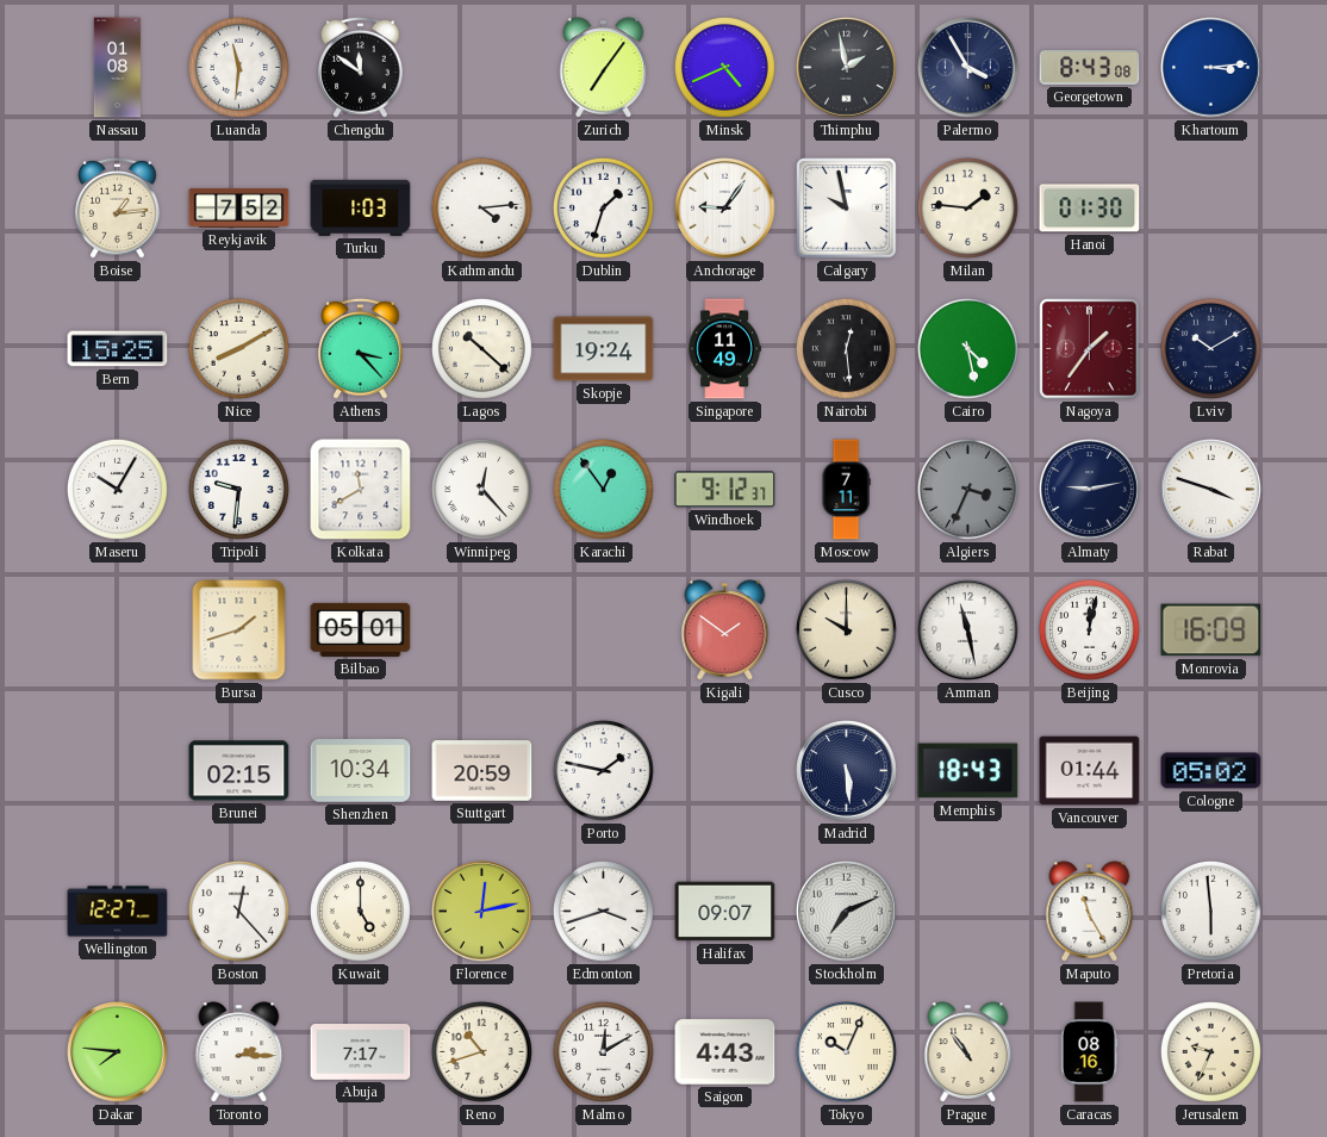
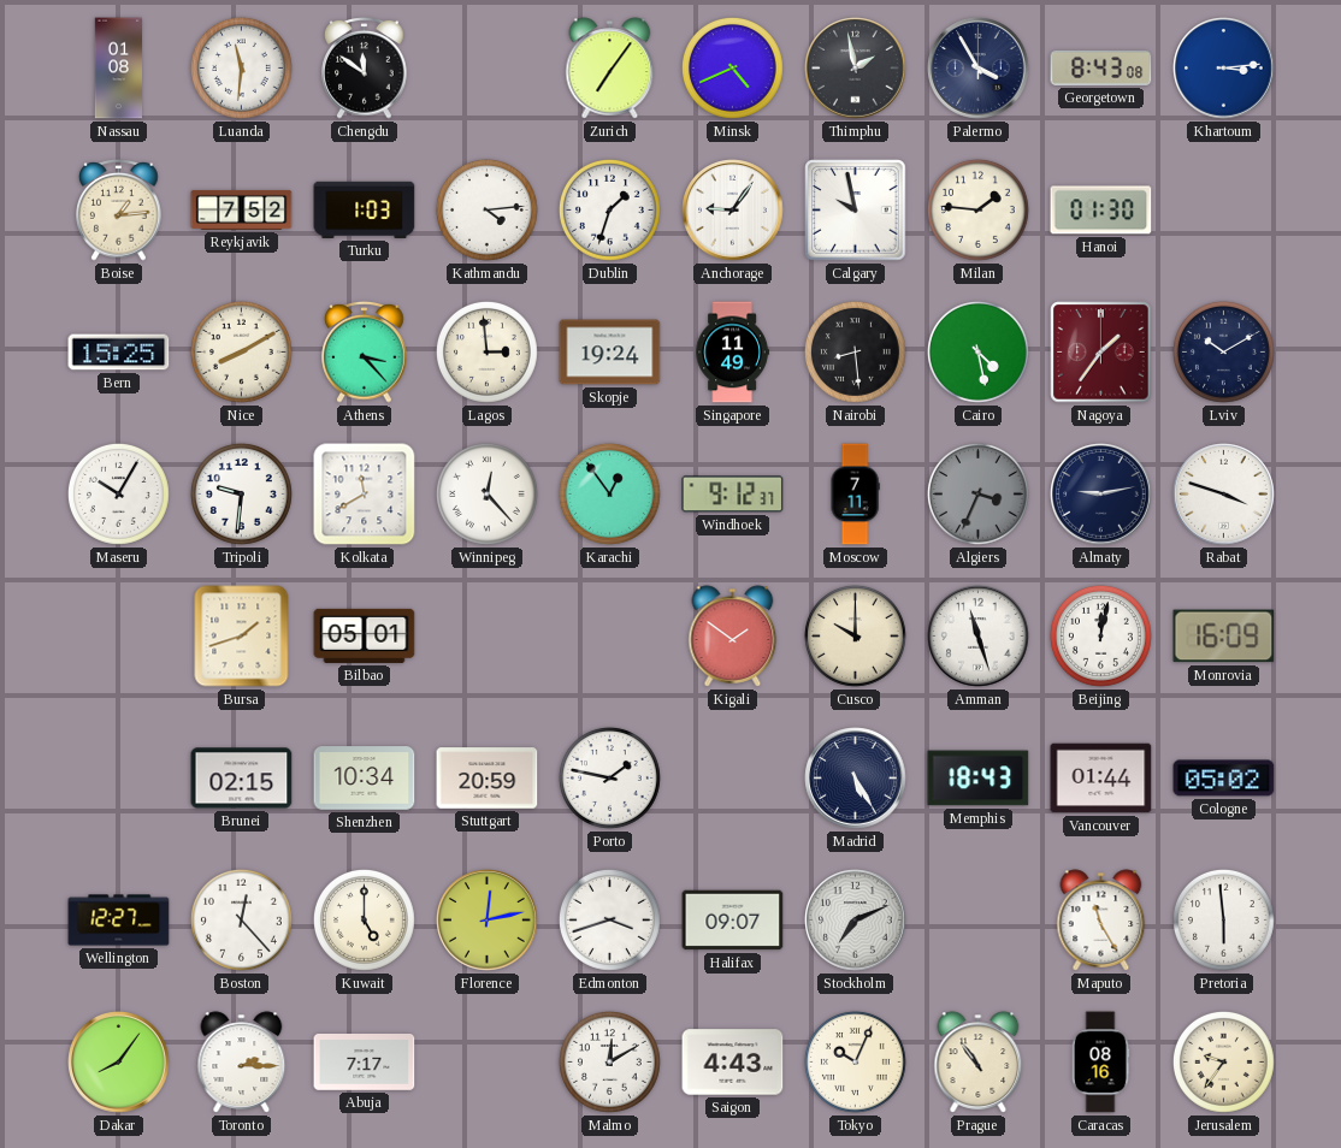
Lagos: 10:22 -> 2:59
Nairobi: 12:29 -> 8:29
Amman: 11:28 -> 11:27
Madrid: 5:29 -> 5:25
Dakar: 7:46 -> 8:06
Reno: 10:42 -> none
Jerusalem: 9:34 -> 9:36
